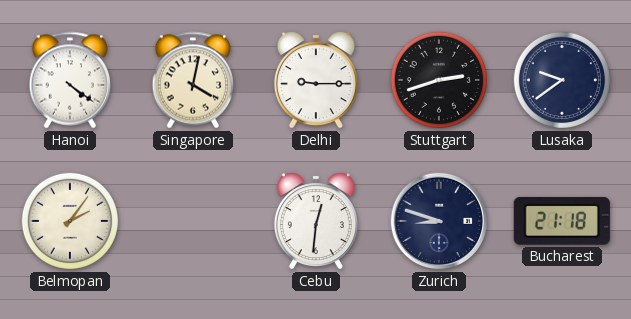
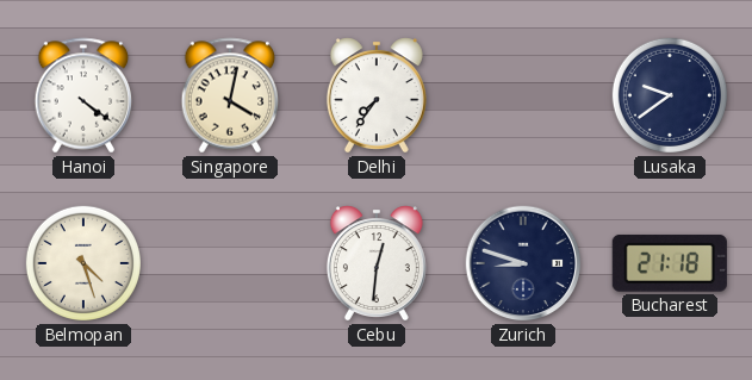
Delhi: 9:15 -> 7:36
Stuttgart: 2:42 -> none
Belmopan: 2:06 -> 4:27
